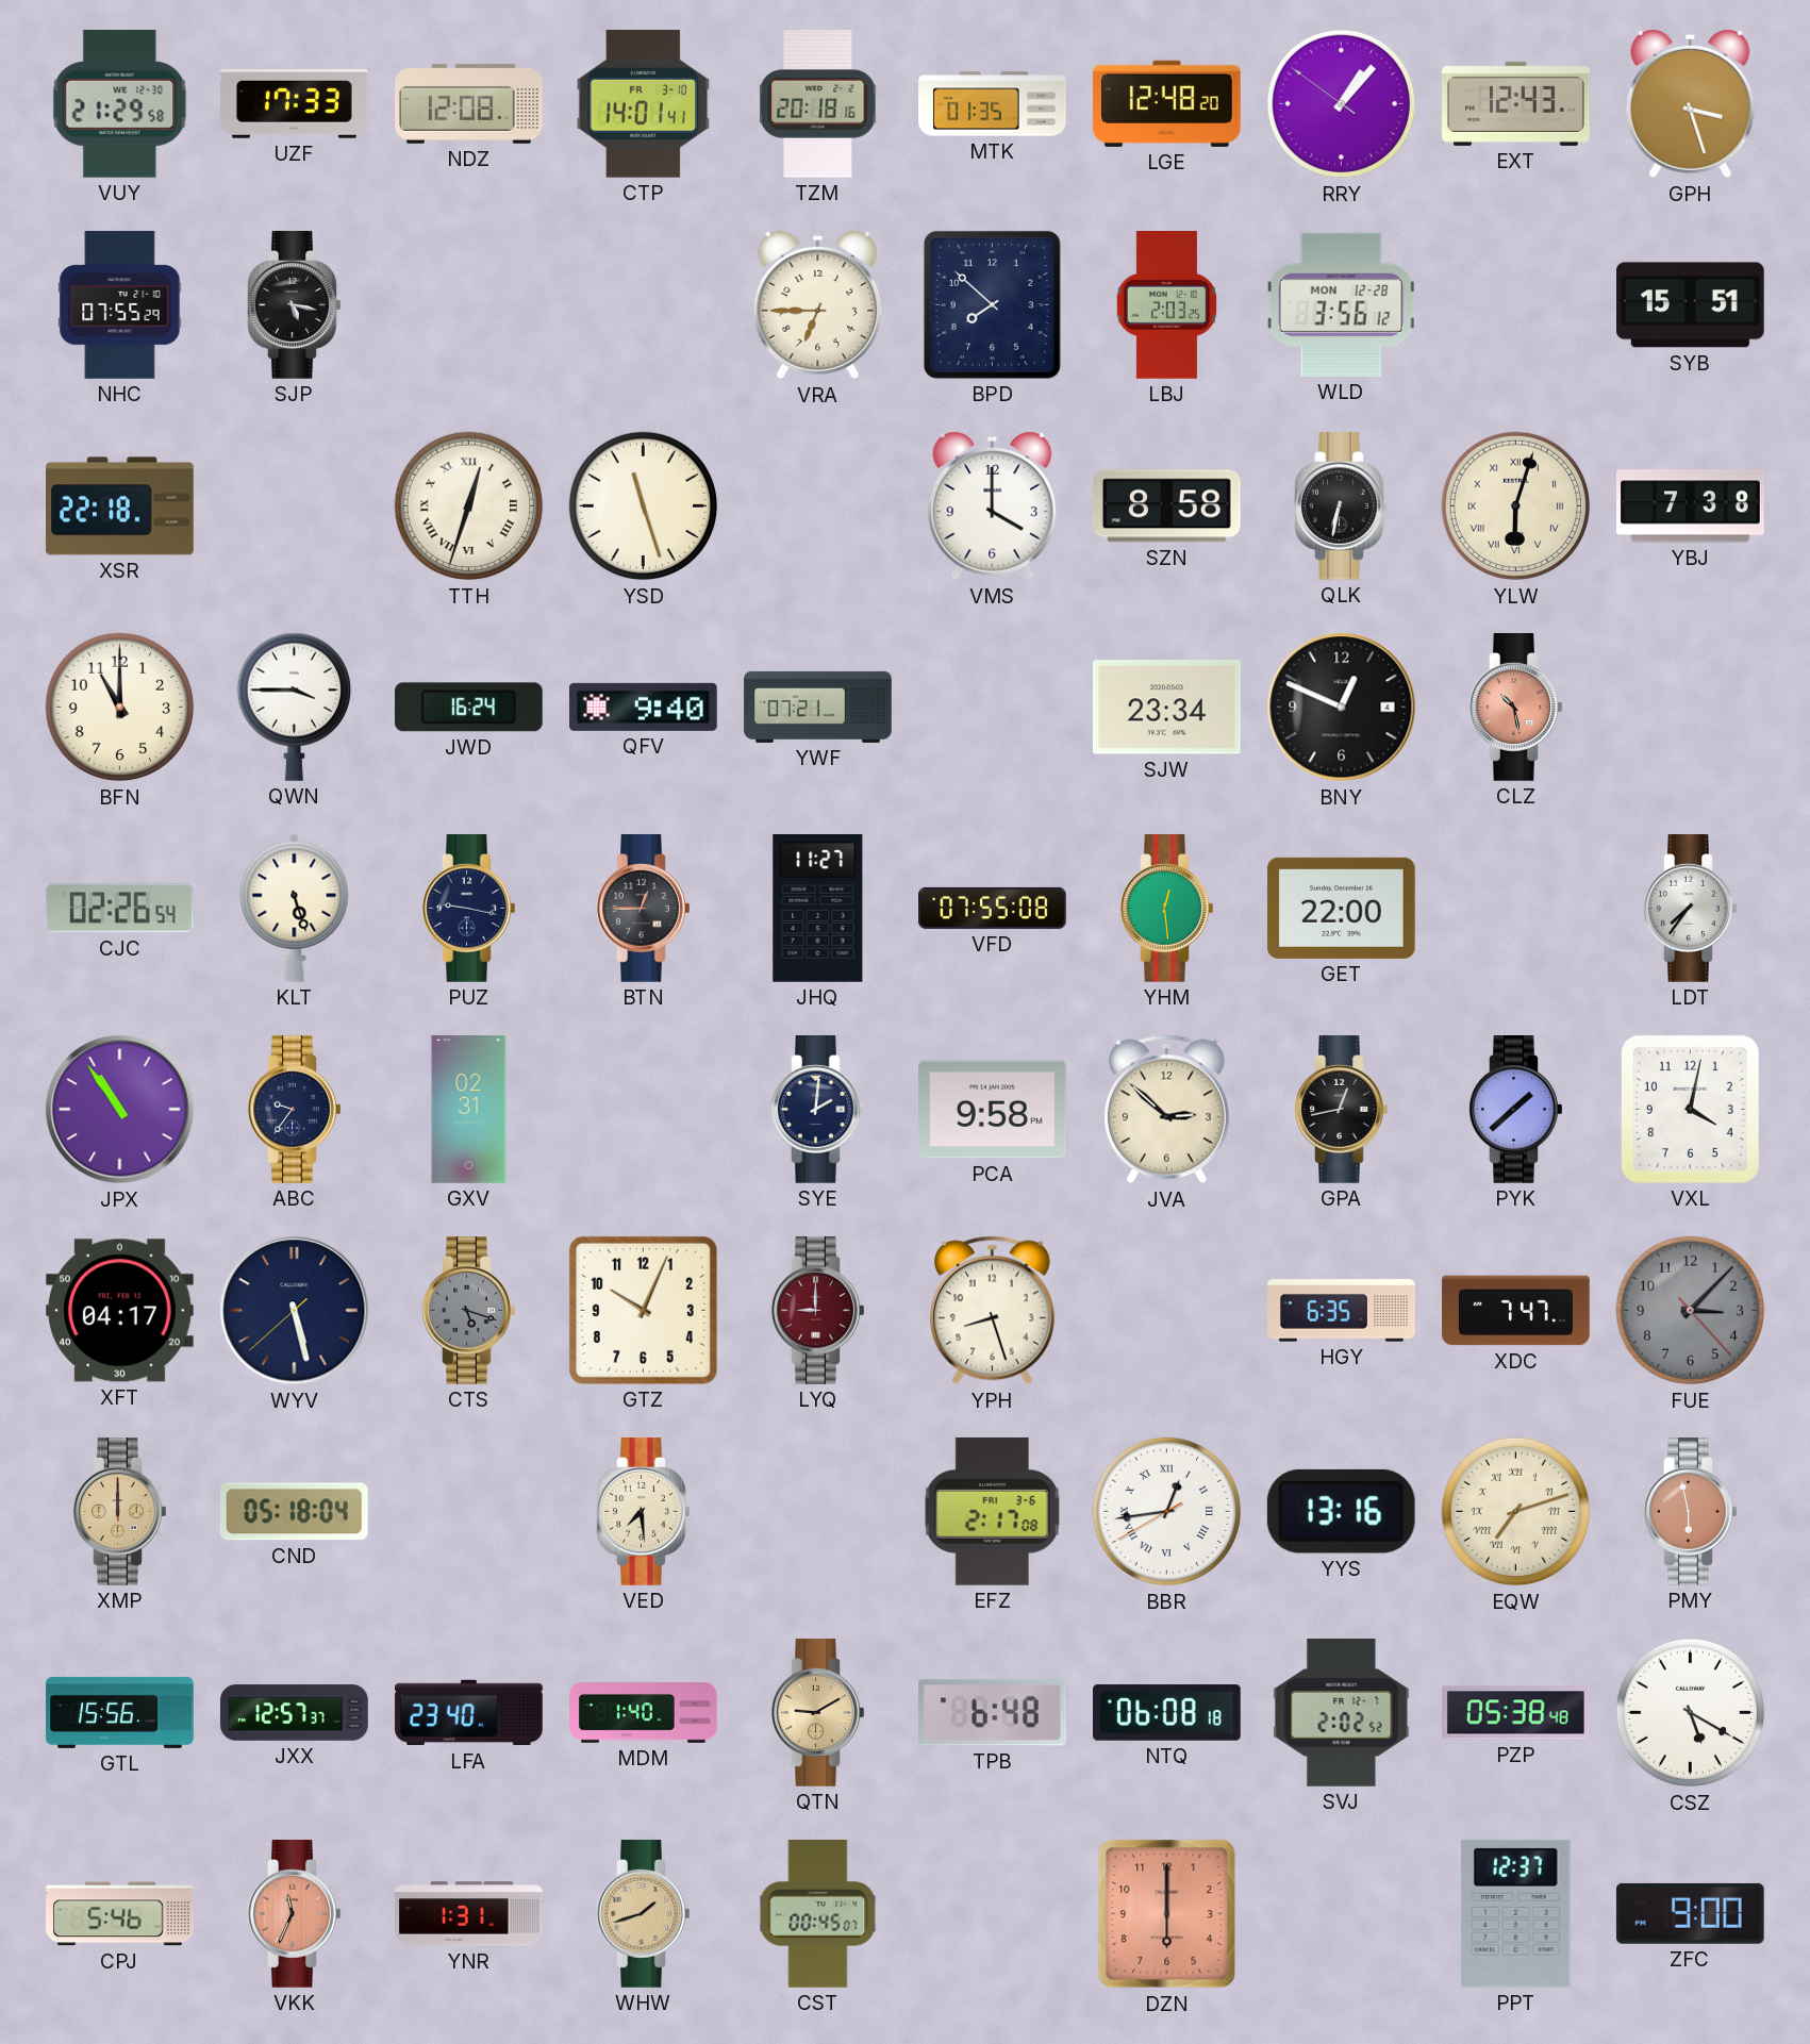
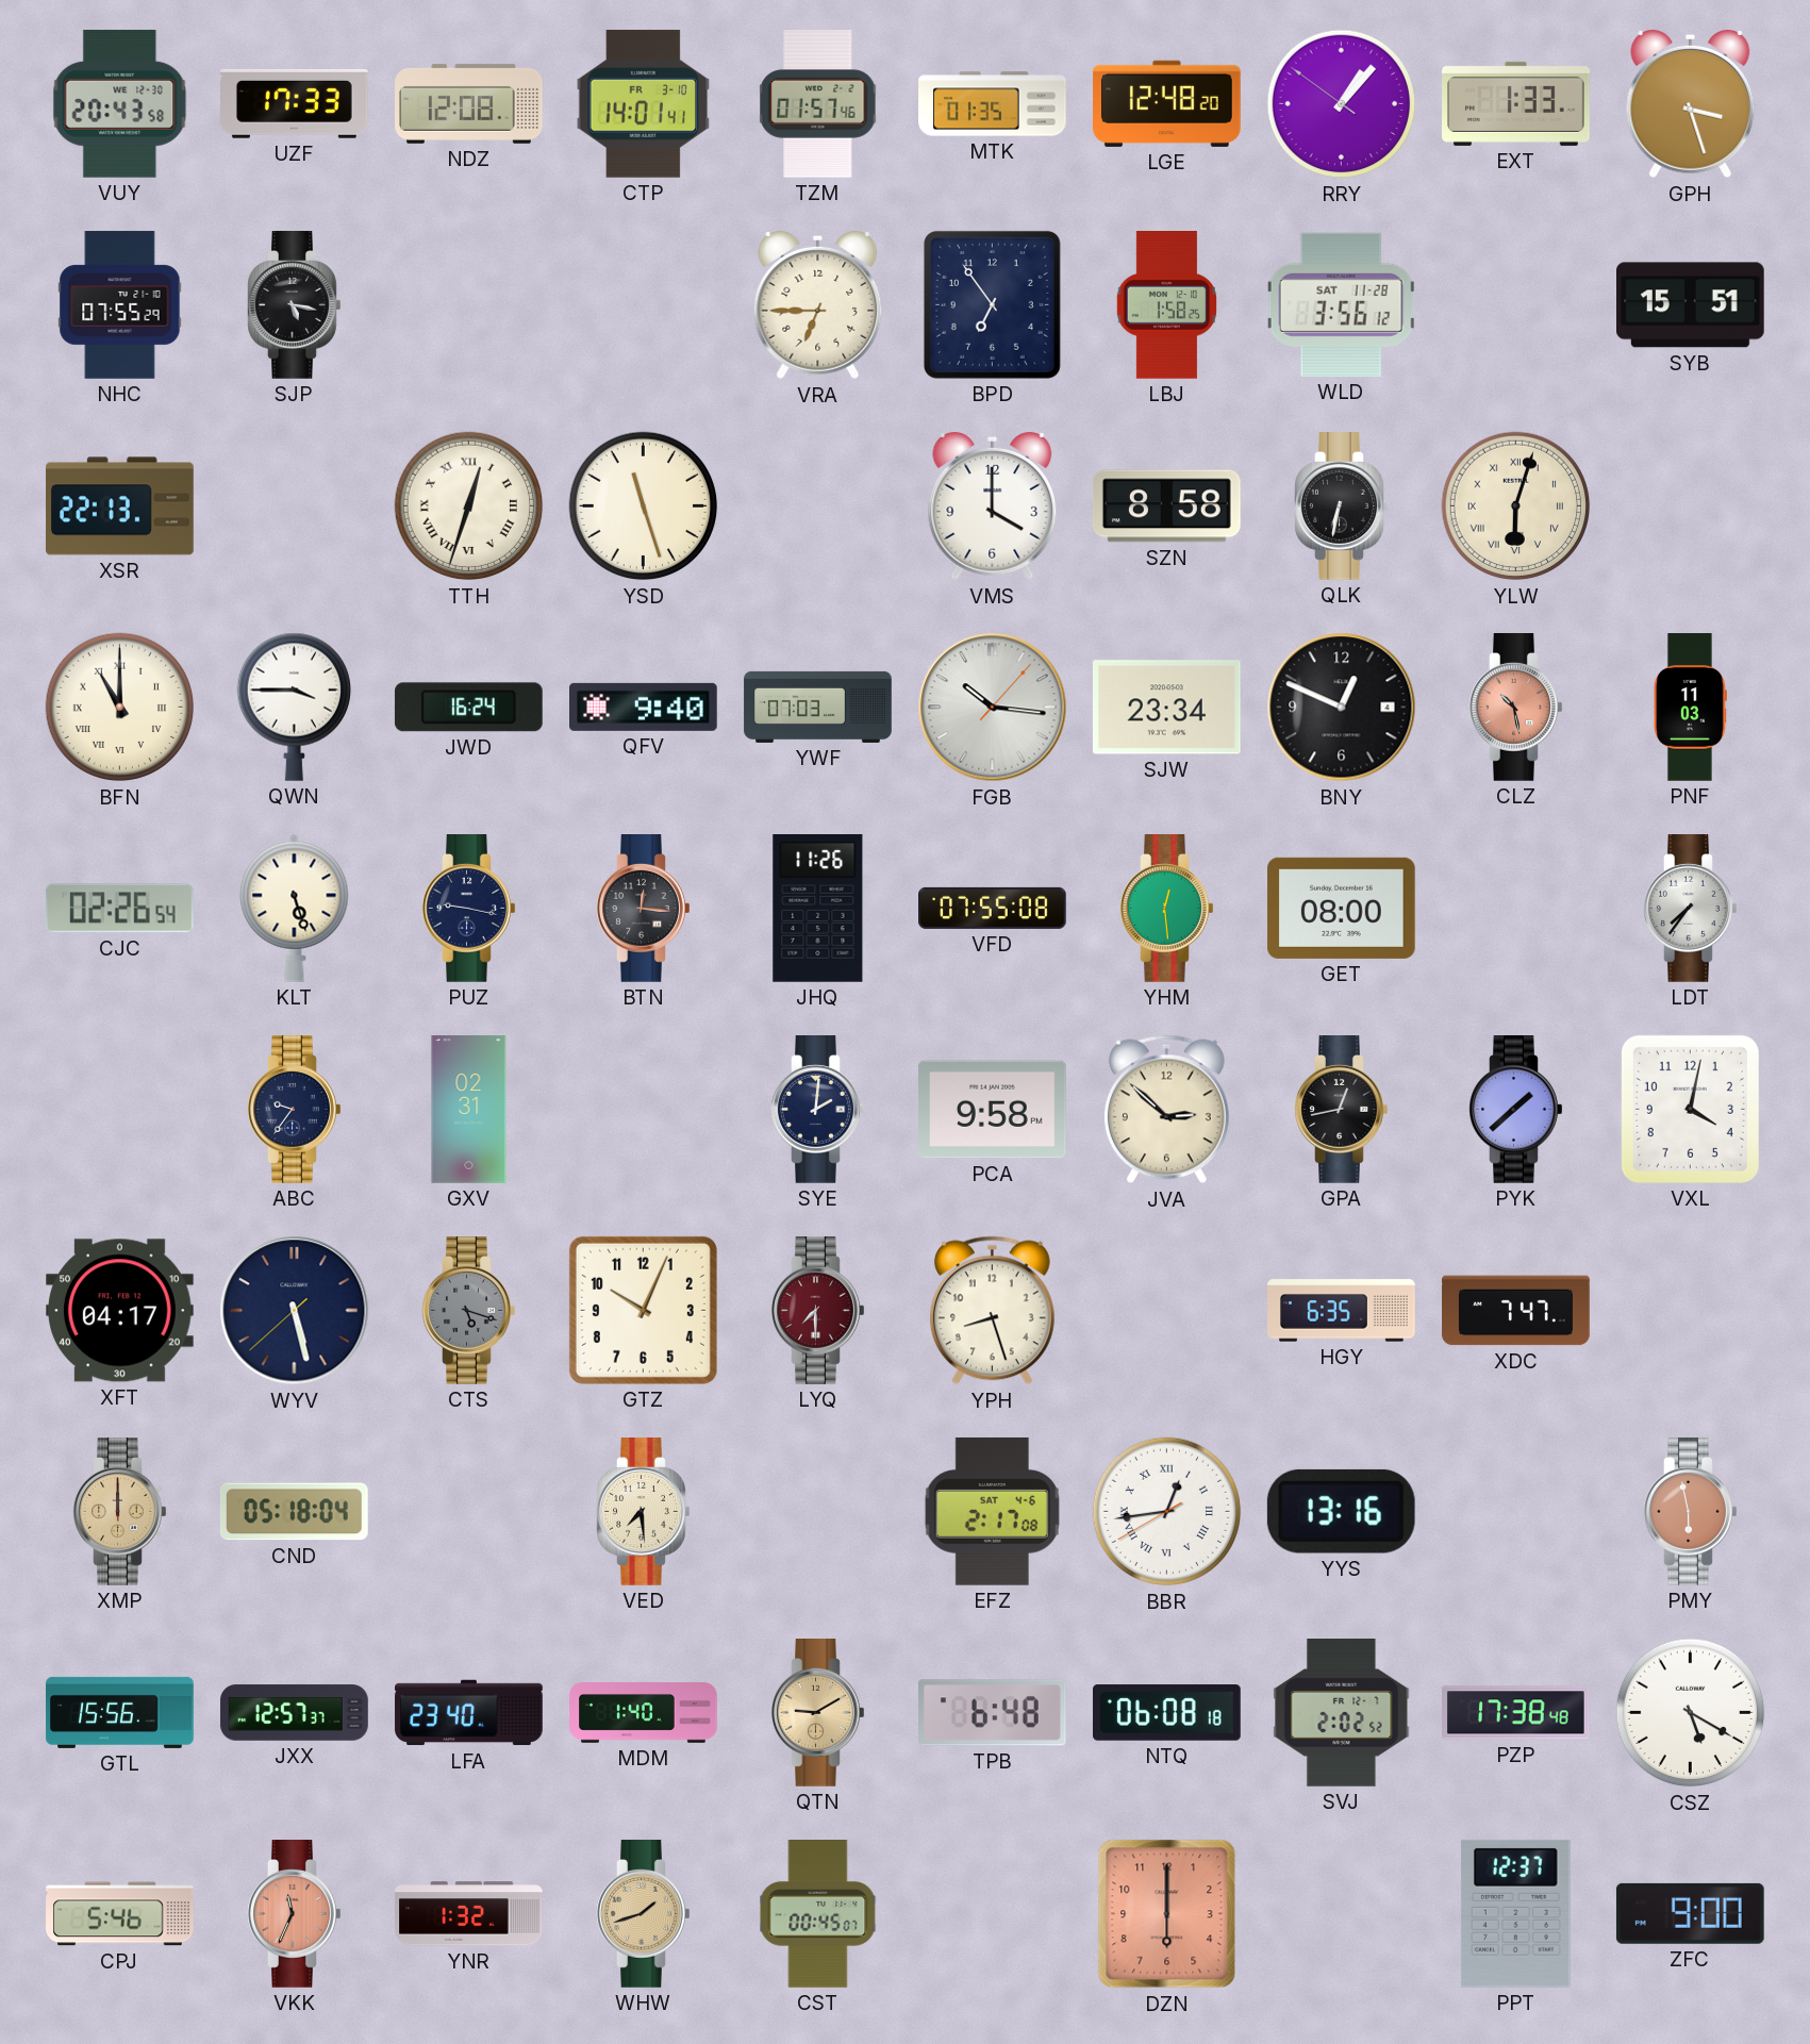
VUY: 21:29 -> 20:43
TZM: 20:18 -> 01:57
EXT: 12:43 -> 1:33
BPD: 7:52 -> 6:54
LBJ: 2:03 -> 1:58
WLD date: MON 12-28 -> SAT 11-28
XSR: 22:18 -> 22:13
YBJ: 7:38 -> none
BFN numerals: Arabic -> Roman
YWF: 07:21 -> 07:03
FGB: none -> 10:16
PNF: none -> 11:03
BTN: 12:45 -> 12:16
JHQ: 11:27 -> 11:26
GET: 22:00 -> 08:00
JPX: 10:54 -> none
LYQ: 9:00 -> 7:30
FUE: 3:07 -> none
EFZ date: FRI 3-6 -> SAT 4-6
EQW: 7:12 -> none
PZP: 05:38 -> 17:38
YNR: 1:31 -> 1:32
